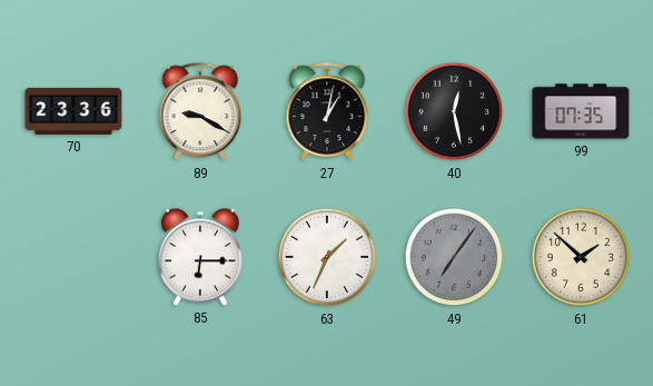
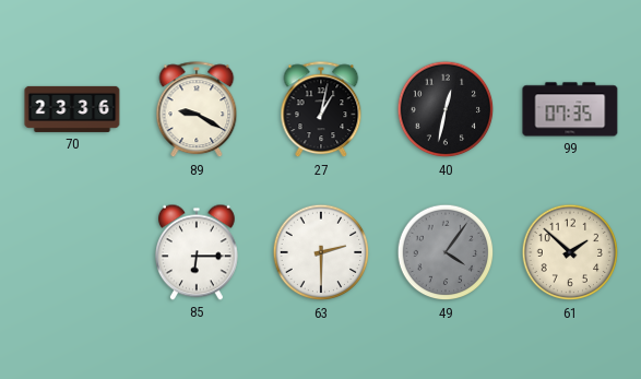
40: 12:28 -> 12:32
63: 1:34 -> 2:30
49: 7:06 -> 4:06
